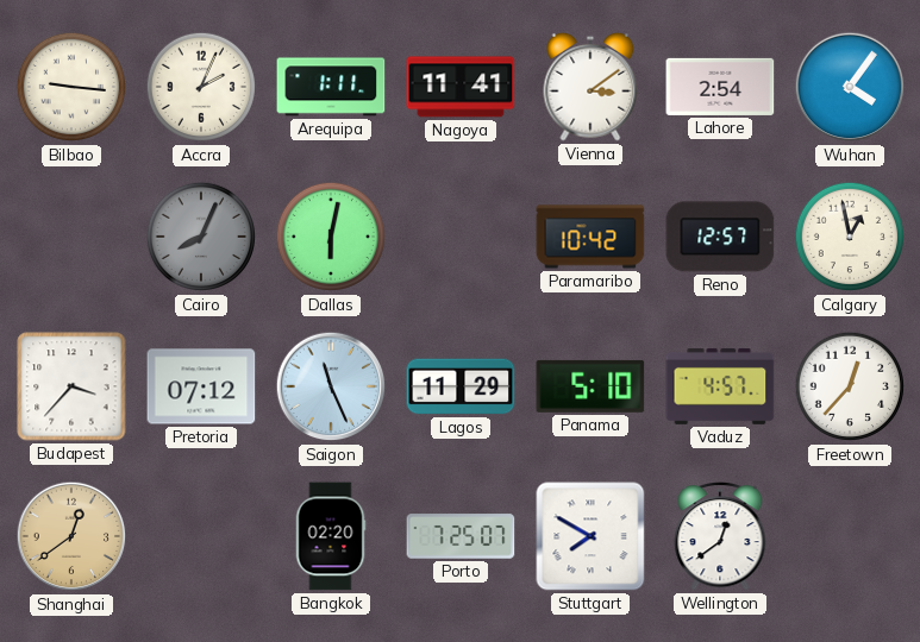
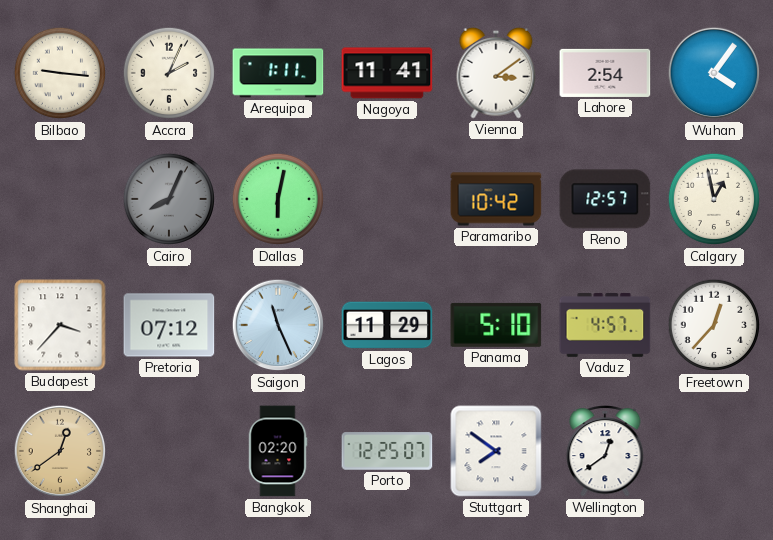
Porto: 7:25 -> 12:25
Stuttgart: 7:50 -> 7:51
